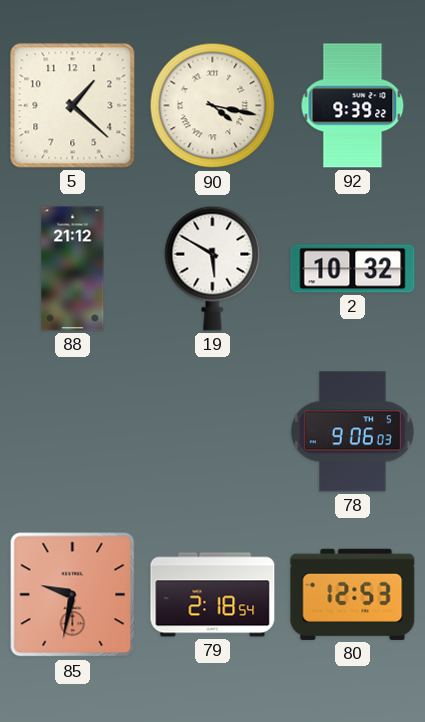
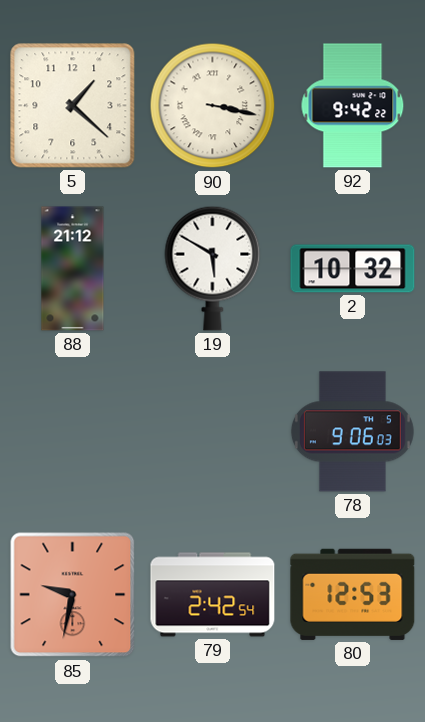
90: 4:17 -> 3:17
92: 9:39 -> 9:42
79: 2:18 -> 2:42
